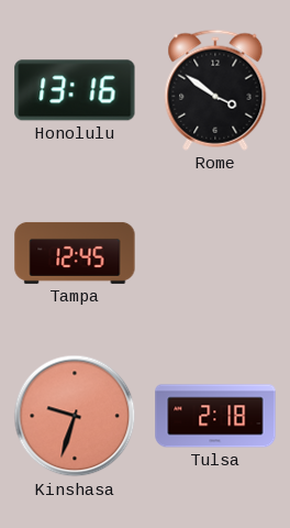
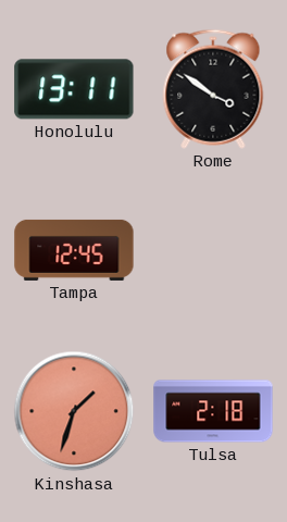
Honolulu: 13:16 -> 13:11
Kinshasa: 9:33 -> 1:33
